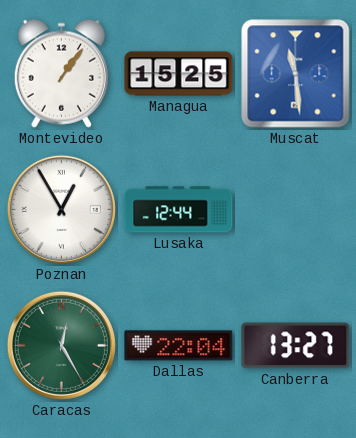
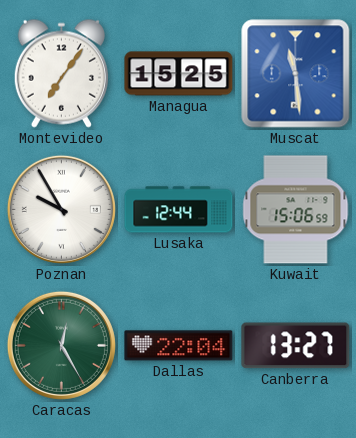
Montevideo: 1:06 -> 7:06
Poznan: 12:55 -> 9:55
Kuwait: none -> 15:06
